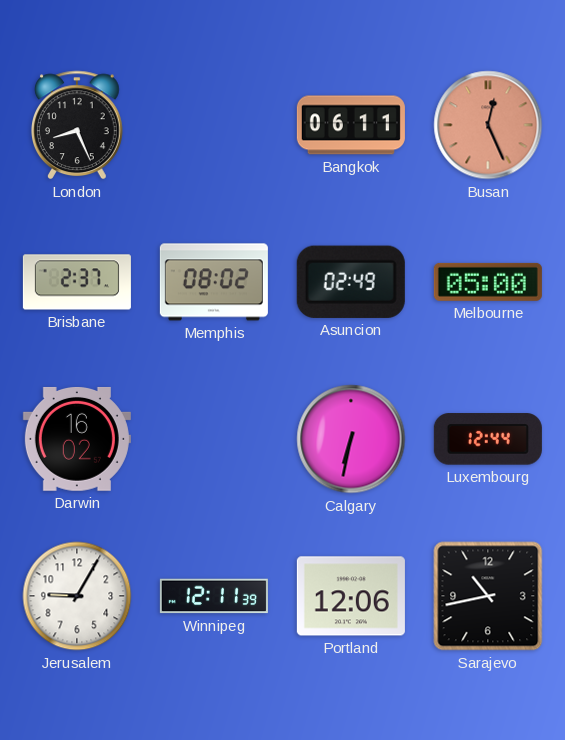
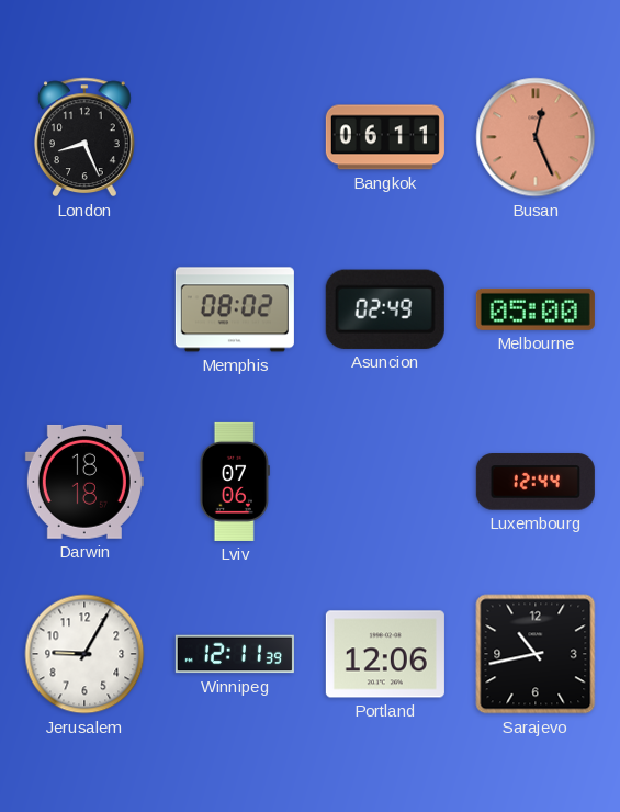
Brisbane: 2:37 -> none
Darwin: 16:02 -> 18:18
Lviv: none -> 07:06
Calgary: 6:32 -> none
